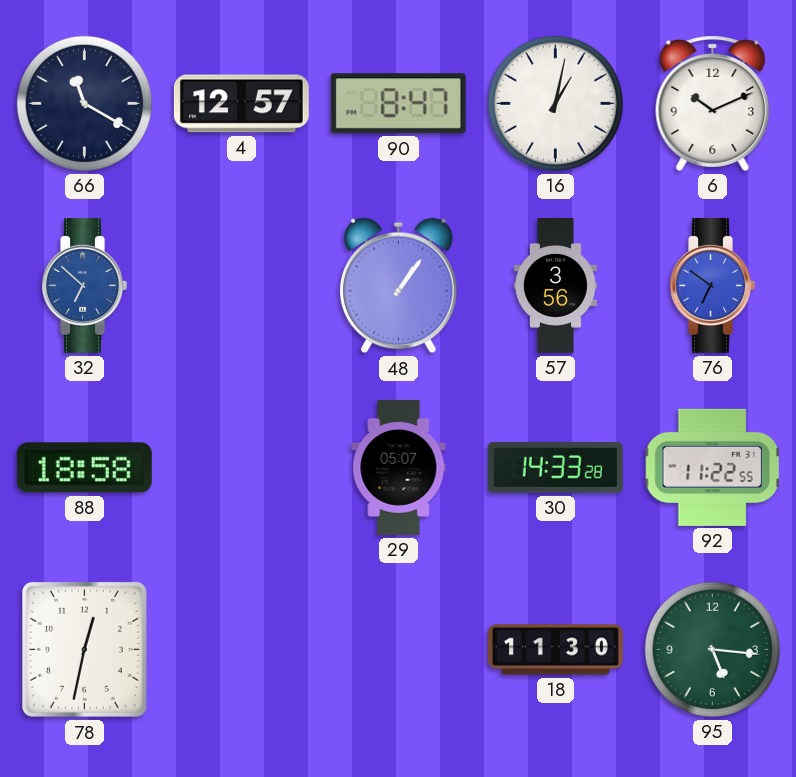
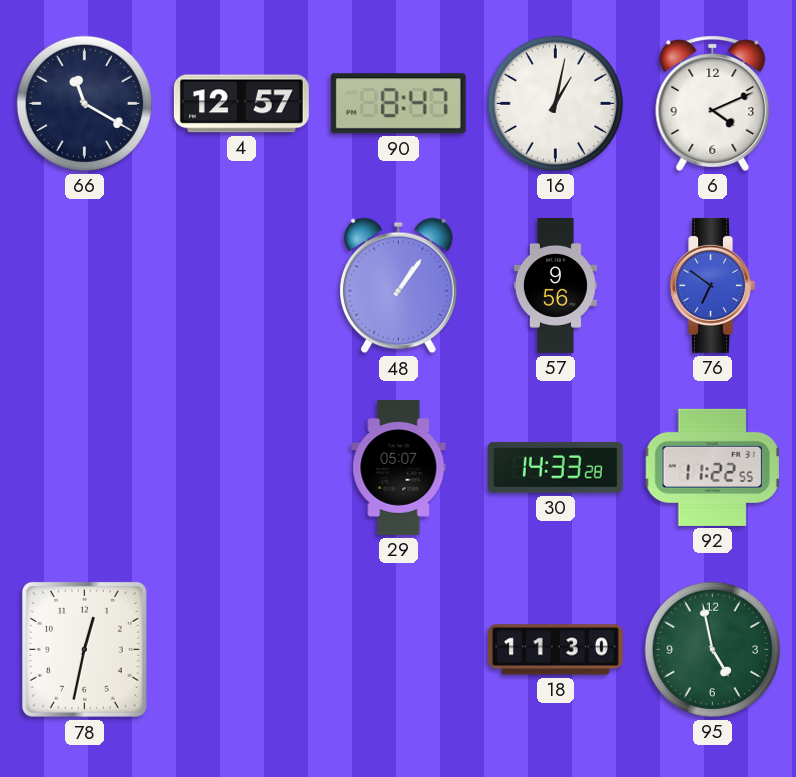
6: 10:11 -> 4:11
32: 6:52 -> none
57: 3:56 -> 9:56
88: 18:58 -> none
95: 5:16 -> 4:58
